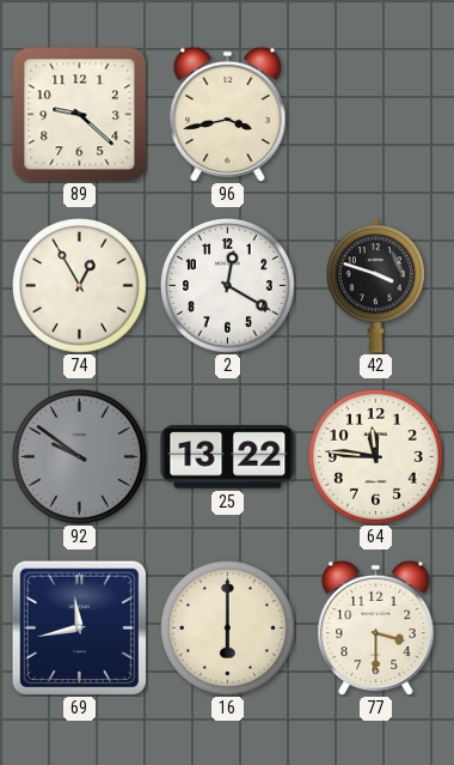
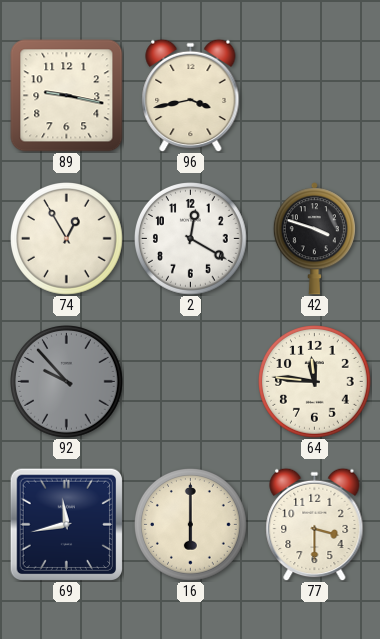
89: 9:22 -> 9:17
92: 9:51 -> 9:53
25: 13:22 -> none
